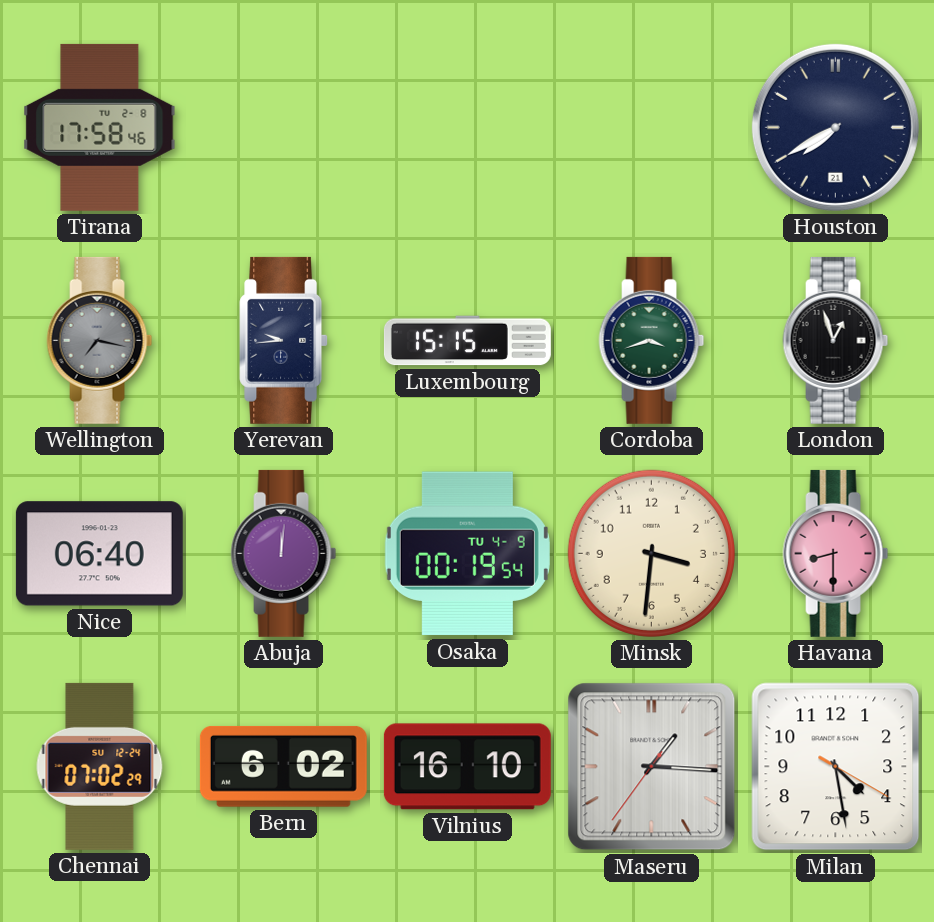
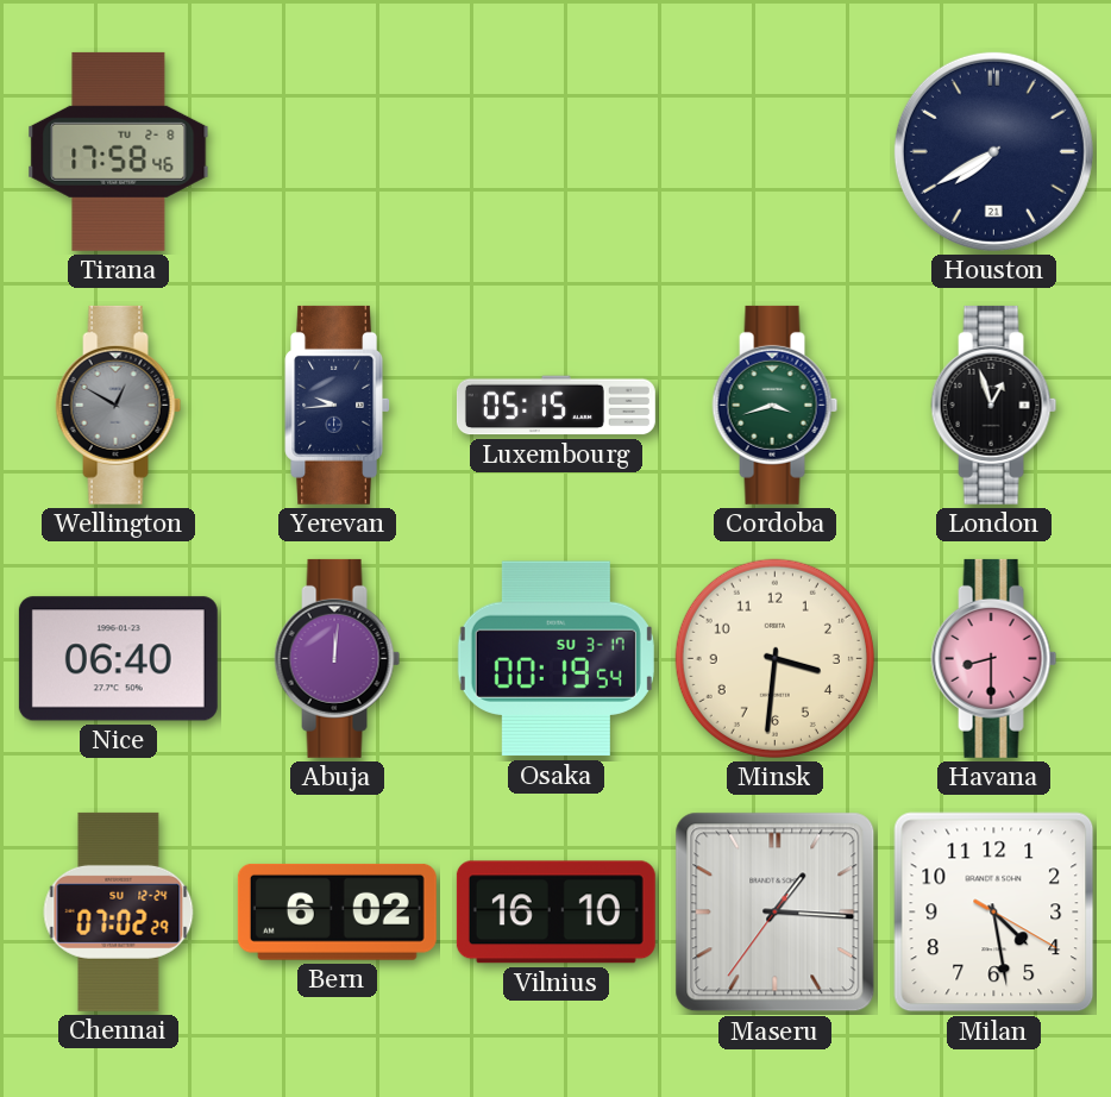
Wellington: 7:17 -> 12:50
Luxembourg: 15:15 -> 05:15
Osaka date: TU 4-9 -> SU 3-17
